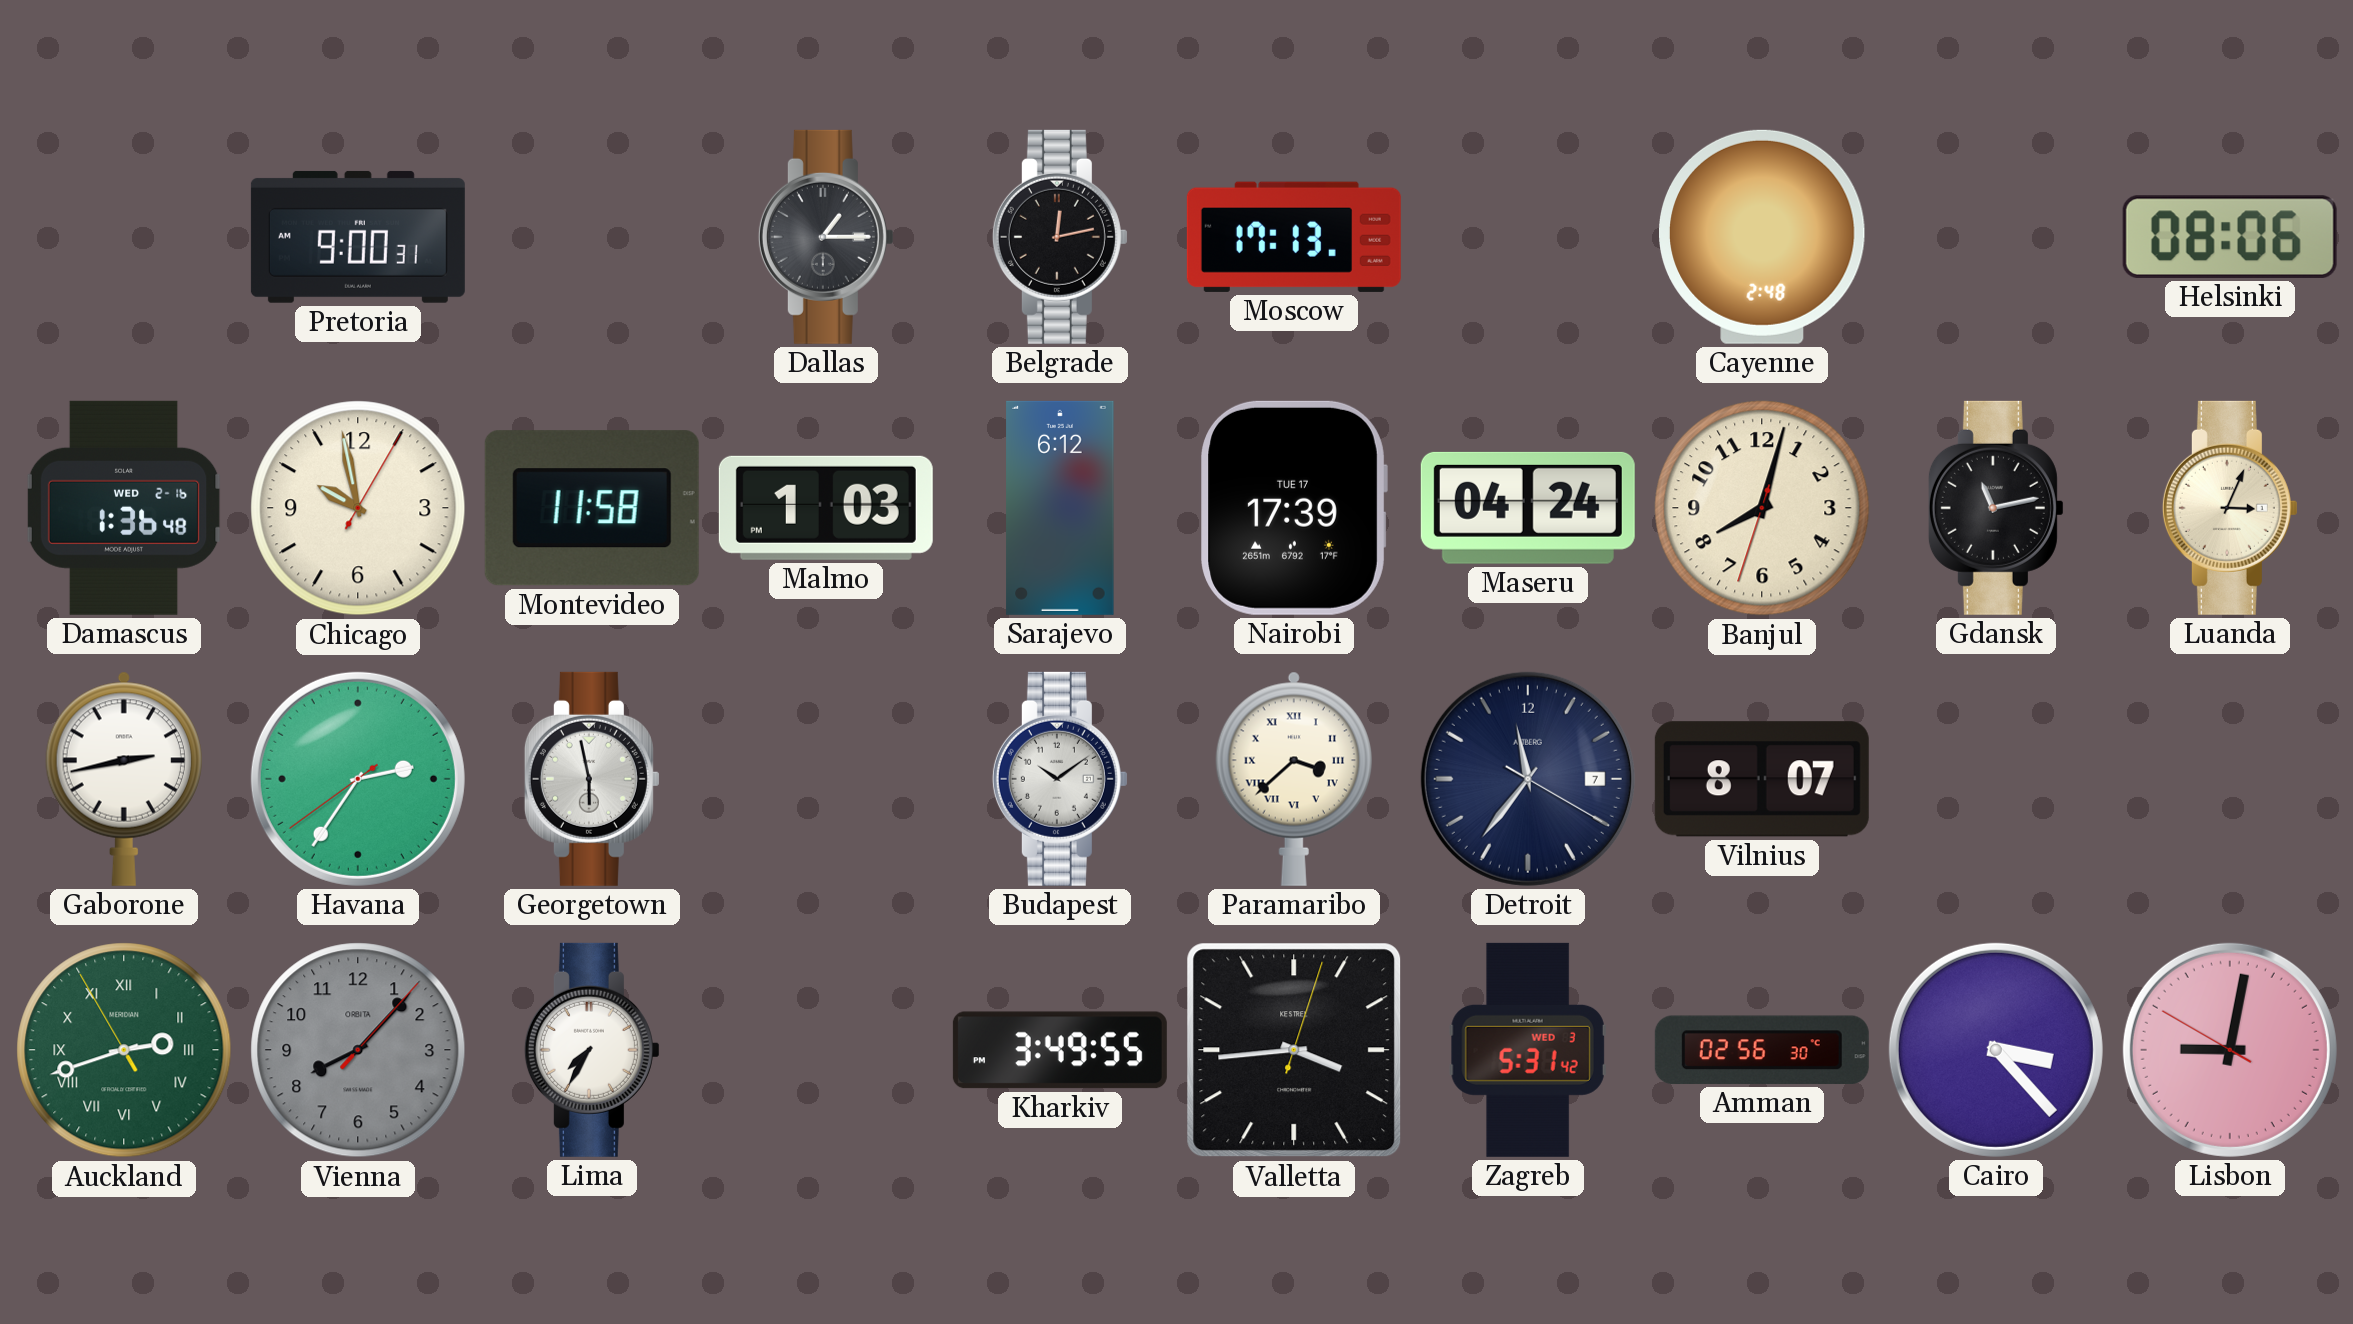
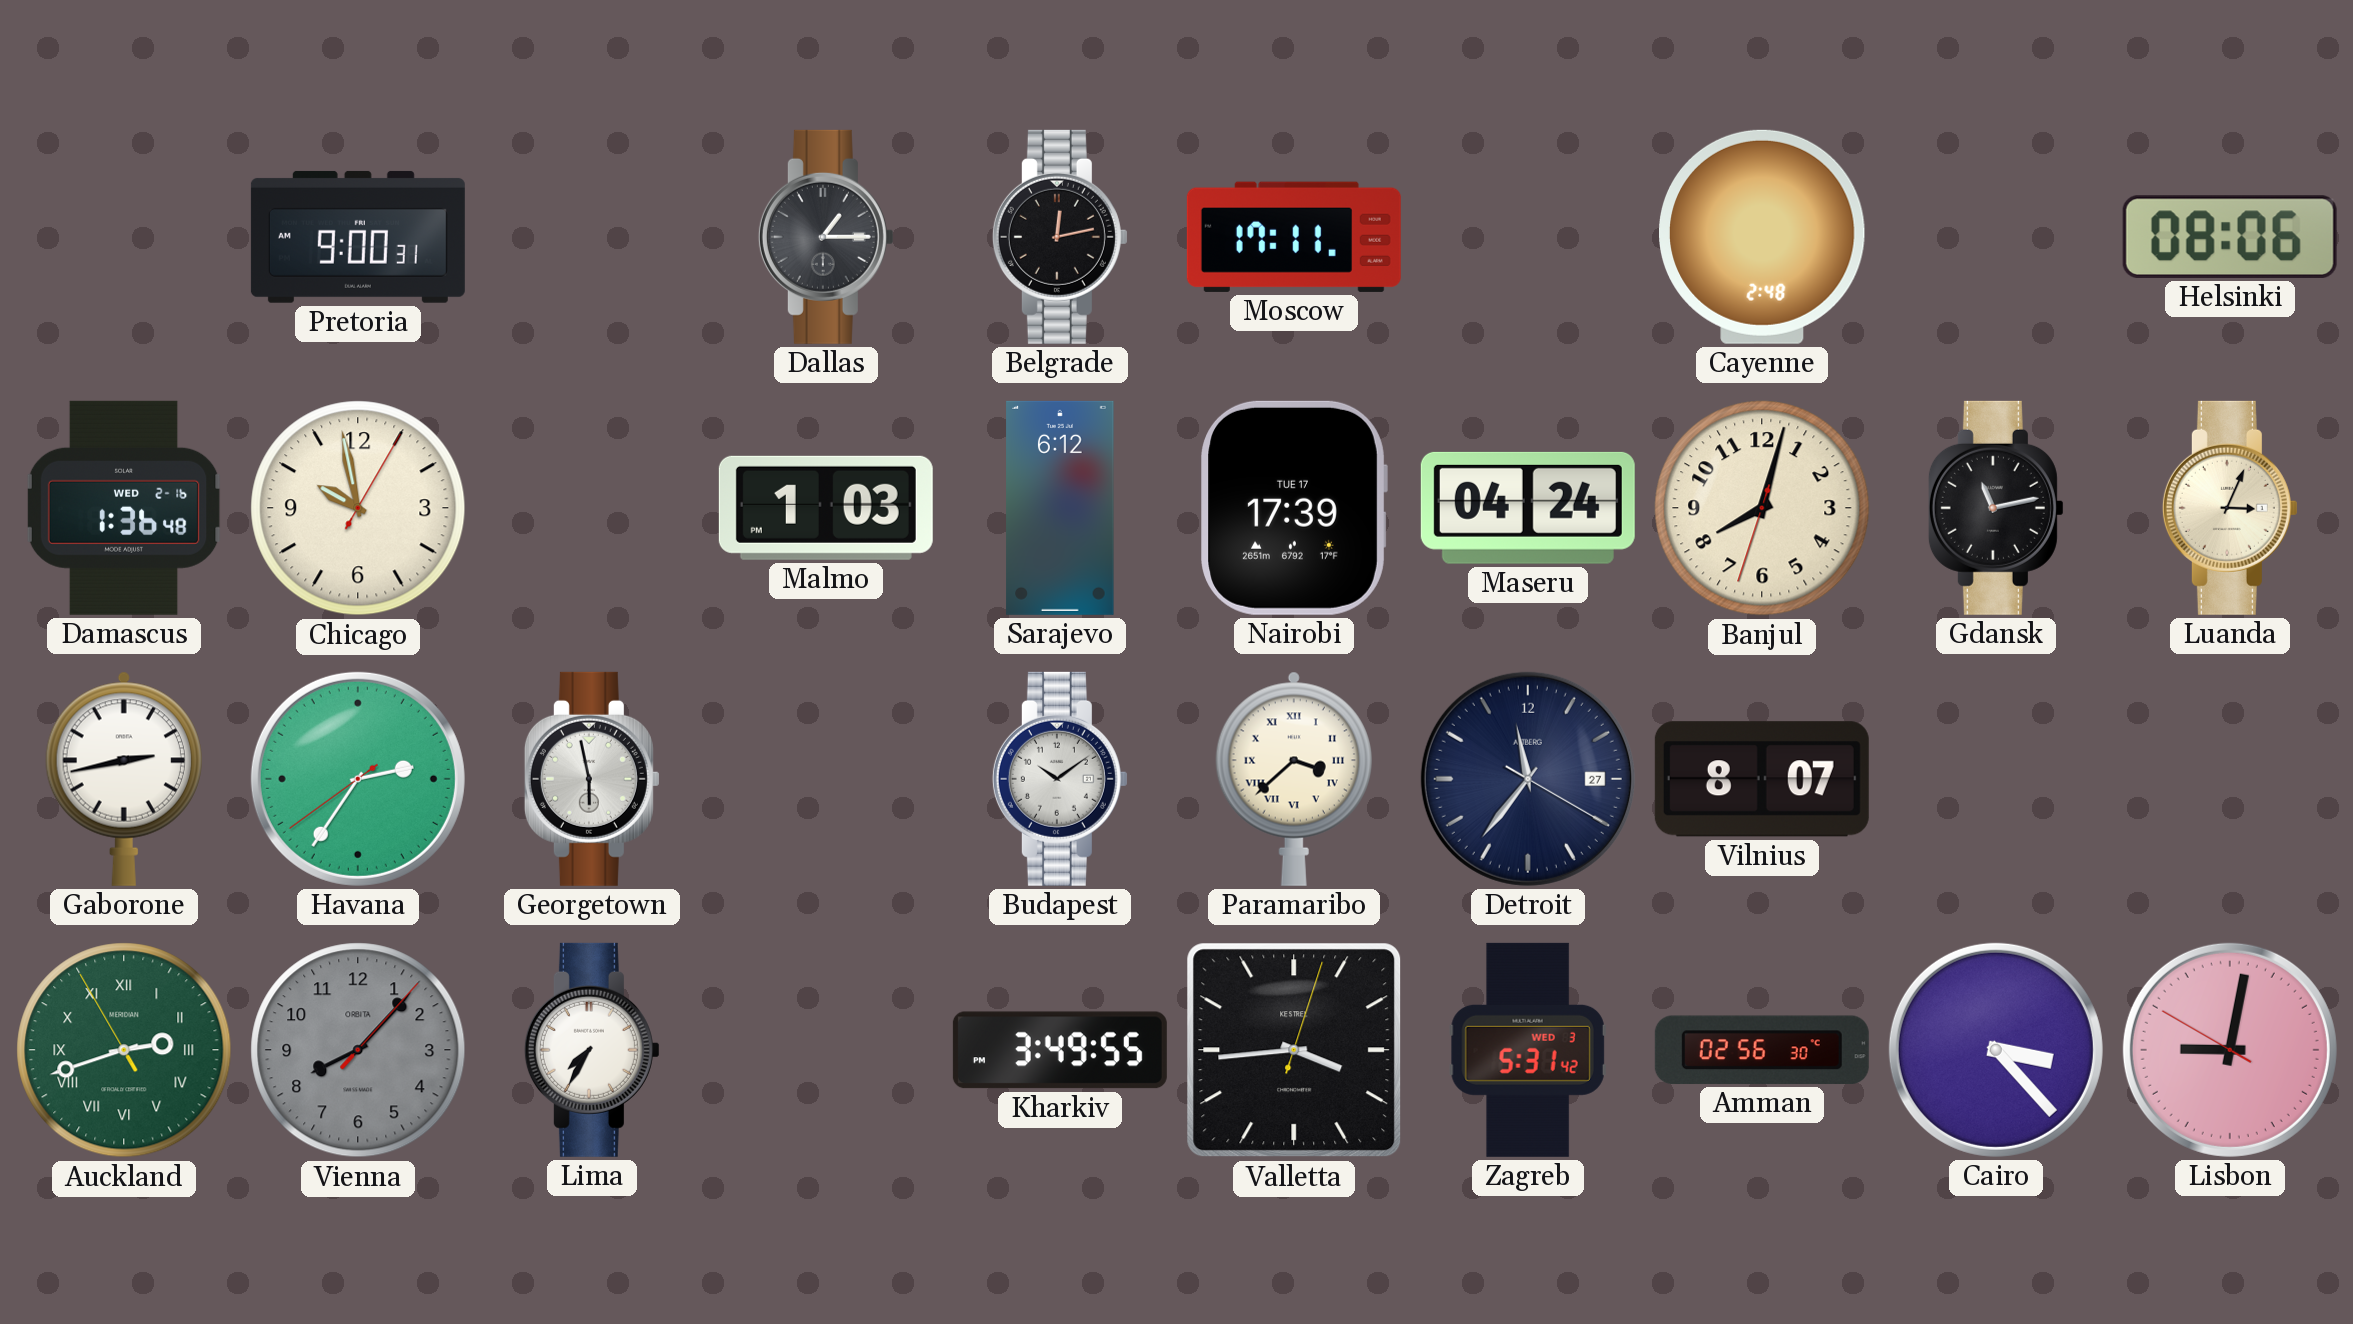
Moscow: 17:13 -> 17:11
Montevideo: 11:58 -> none
Detroit date: 7 -> 27
